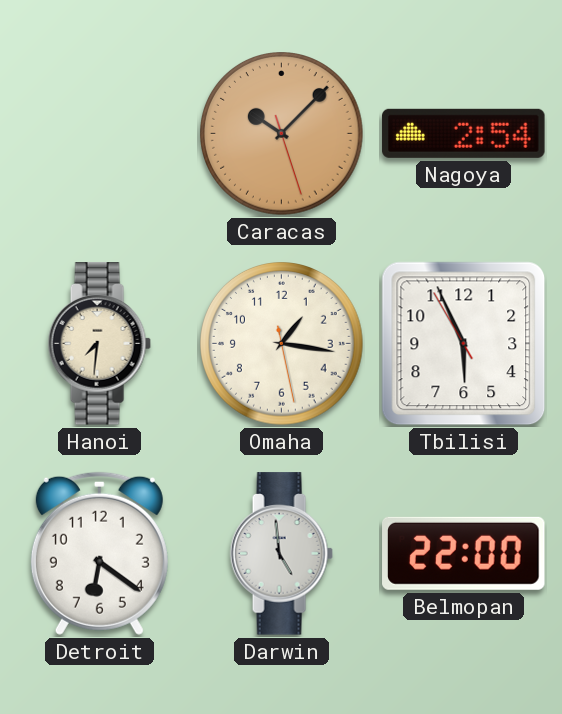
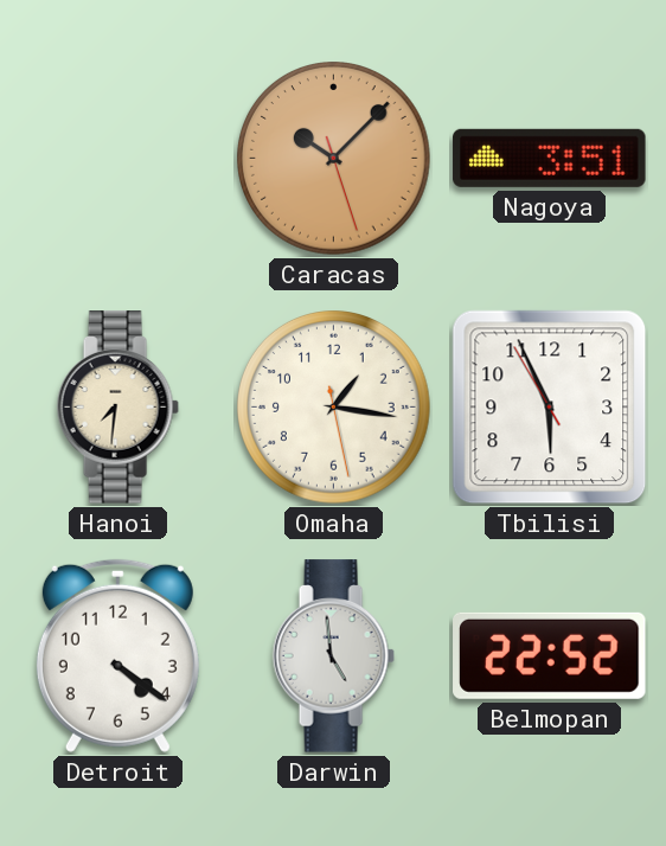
Nagoya: 2:54 -> 3:51
Detroit: 6:21 -> 4:21
Belmopan: 22:00 -> 22:52
